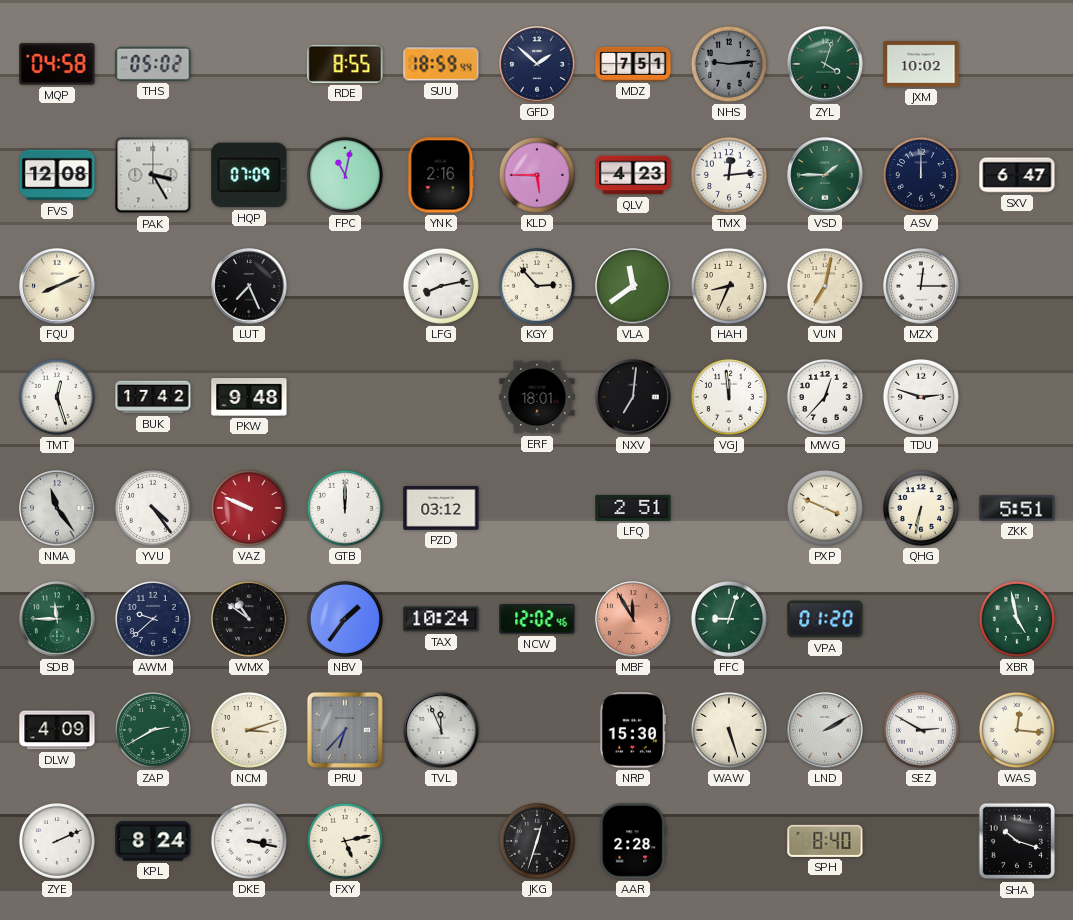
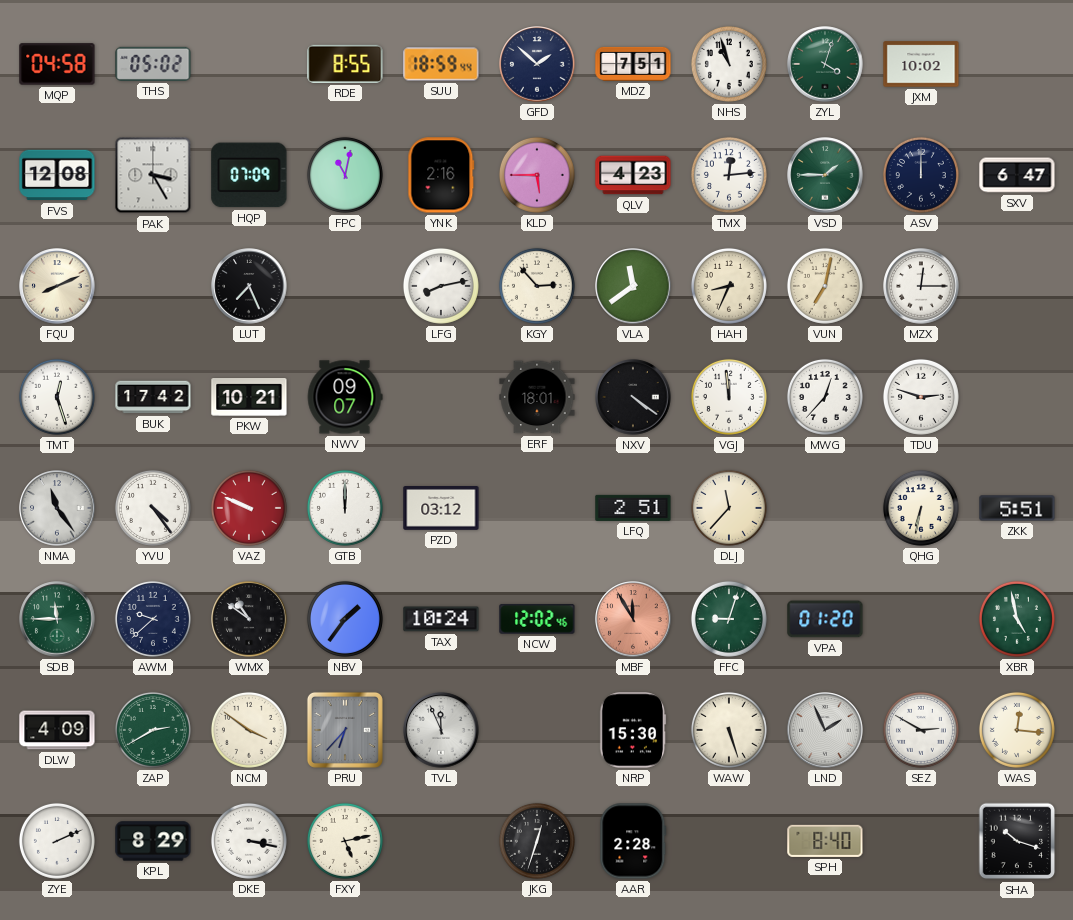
NHS: 9:14 -> 10:57
NHS dial: grey -> white
PKW: 9:48 -> 10:21
NWV: none -> 09:07
NXV: 7:01 -> 4:21
DLJ: none -> 11:37
PXP: 3:49 -> none
NCM: 3:12 -> 3:51
LND: 2:10 -> 1:56
KPL: 8:24 -> 8:29
